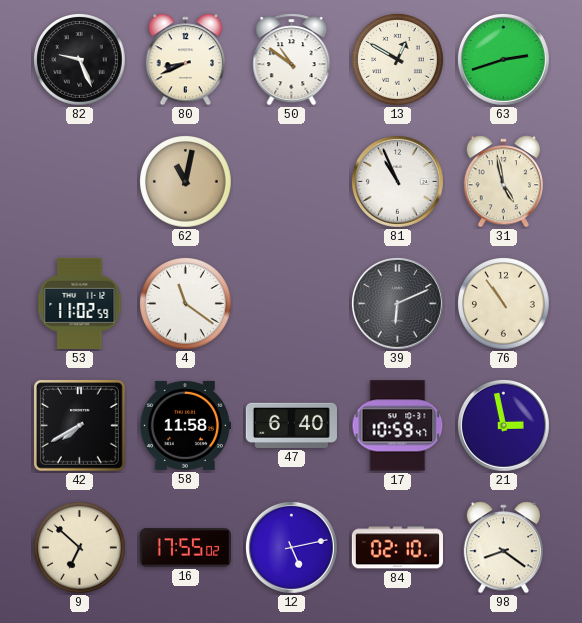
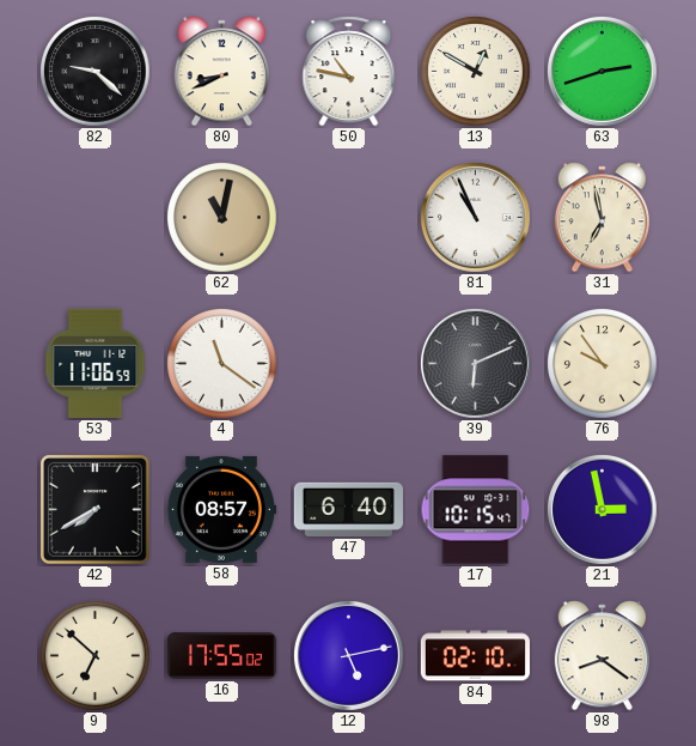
82: 9:26 -> 9:22
50: 10:51 -> 10:47
31: 4:58 -> 6:58
53: 11:02 -> 11:06
76: 10:54 -> 9:54
58: 11:58 -> 08:57
17: 10:59 -> 10:15
